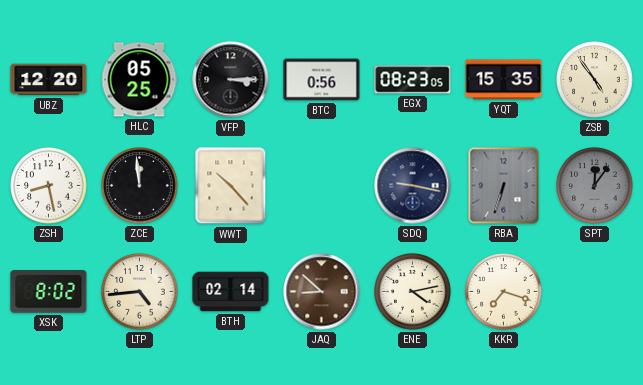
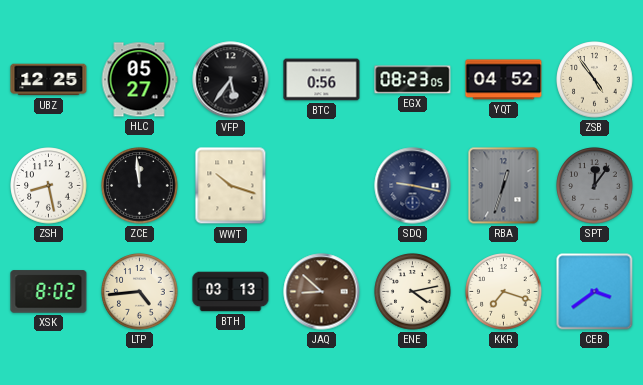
UBZ: 12:20 -> 12:25
HLC: 05:25 -> 05:27
VFP: 3:15 -> 5:36
YQT: 15:35 -> 04:52
WWT: 10:23 -> 10:18
RBA: 6:33 -> 12:33
BTH: 02:14 -> 03:13
CEB: none -> 3:39
